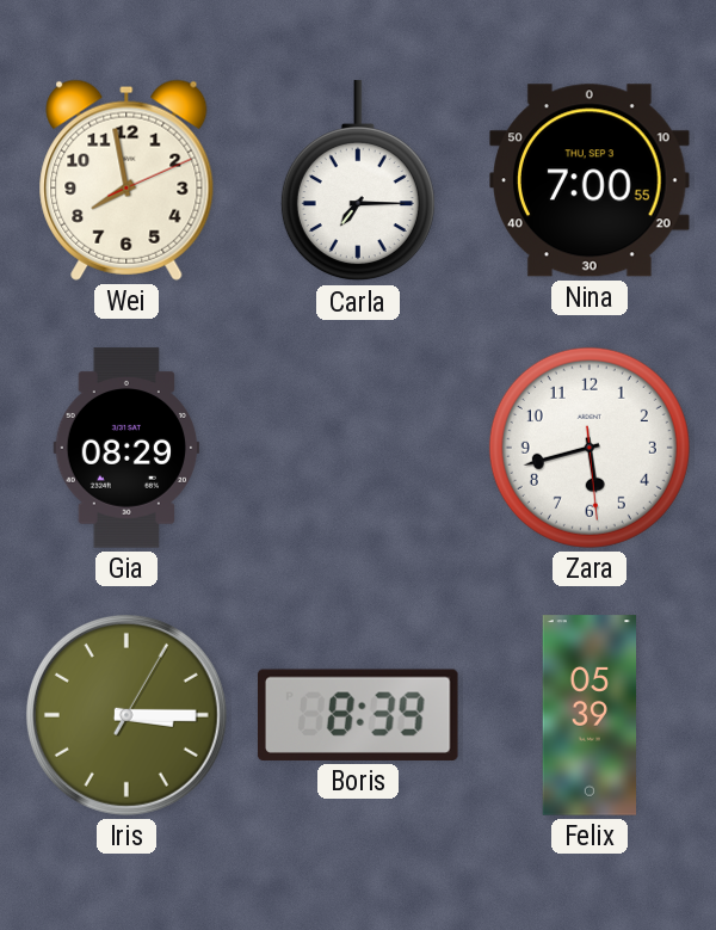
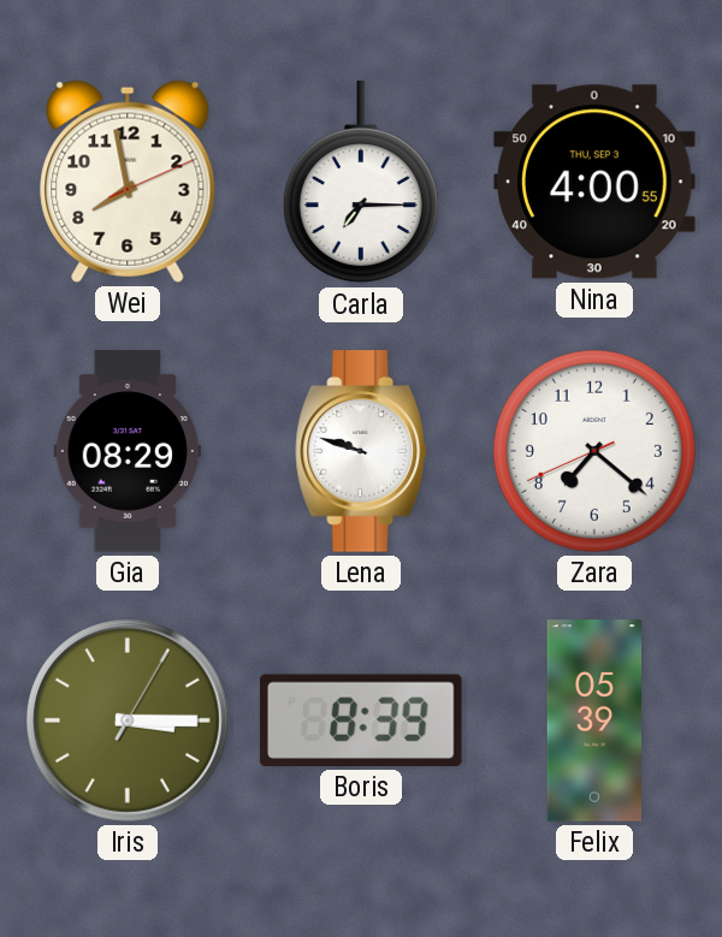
Nina: 7:00 -> 4:00
Lena: none -> 9:48
Zara: 5:42 -> 7:21
